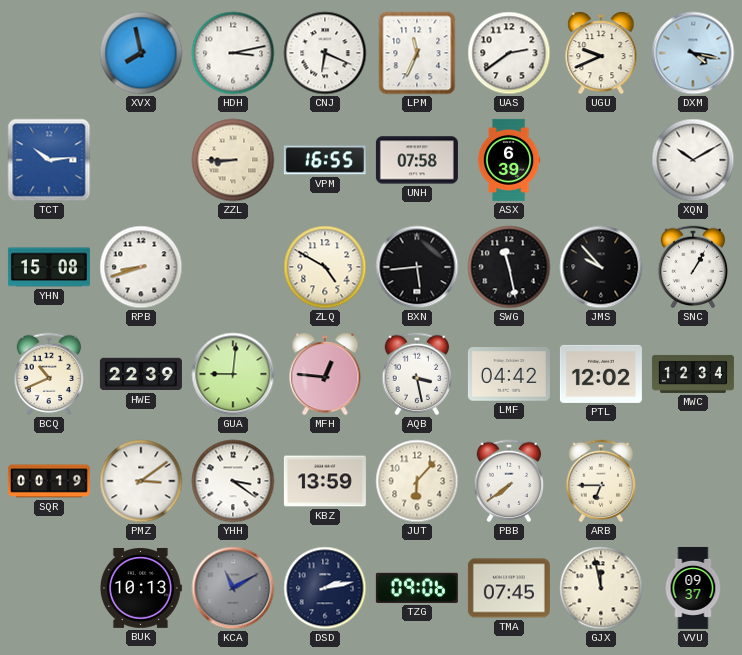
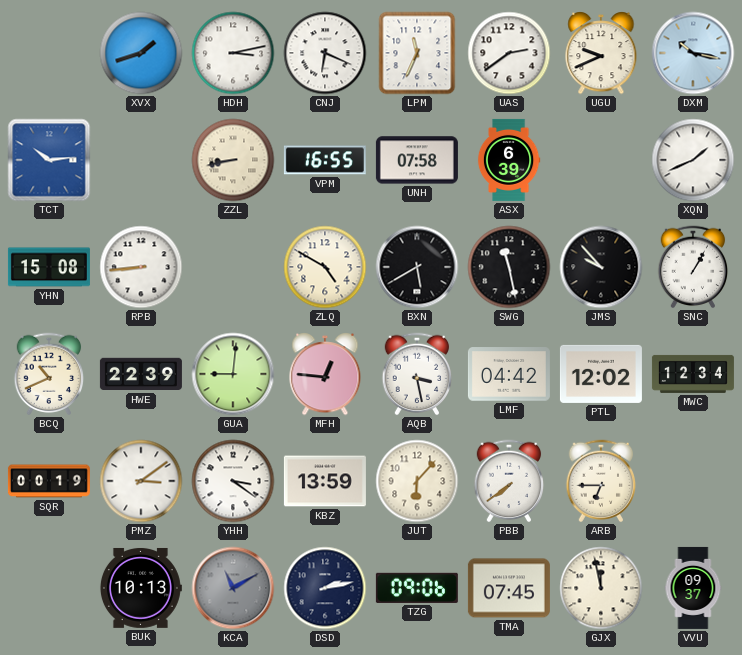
XVX: 7:58 -> 1:42
DXM: 4:17 -> 10:17
ZZL: 8:45 -> 8:43
XQN: 10:10 -> 1:41
RPB: 8:42 -> 8:44
BXN: 5:44 -> 5:40
